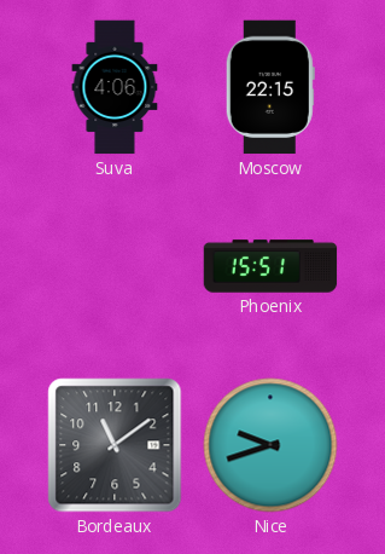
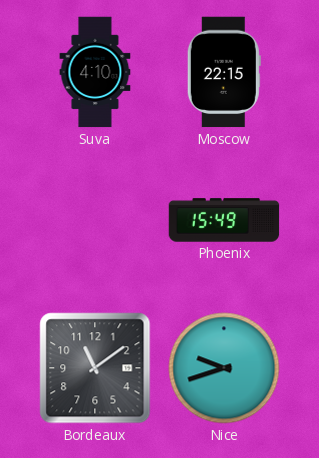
Suva: 4:06 -> 4:10
Phoenix: 15:51 -> 15:49
